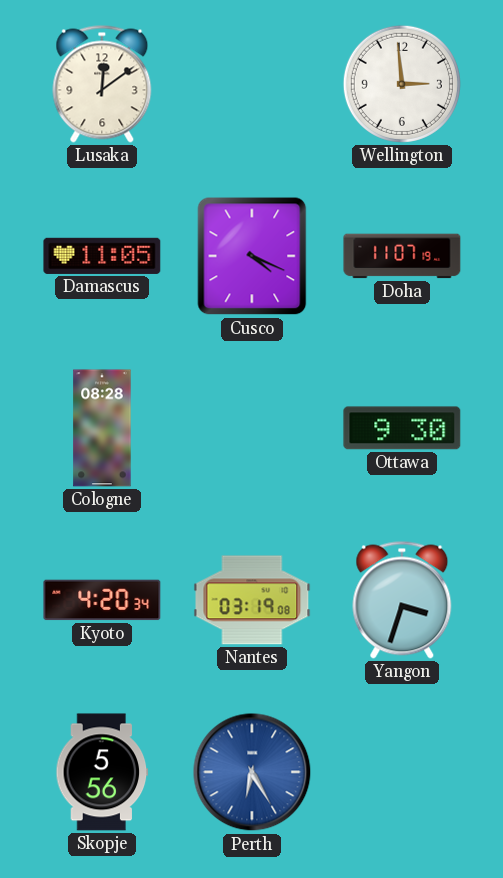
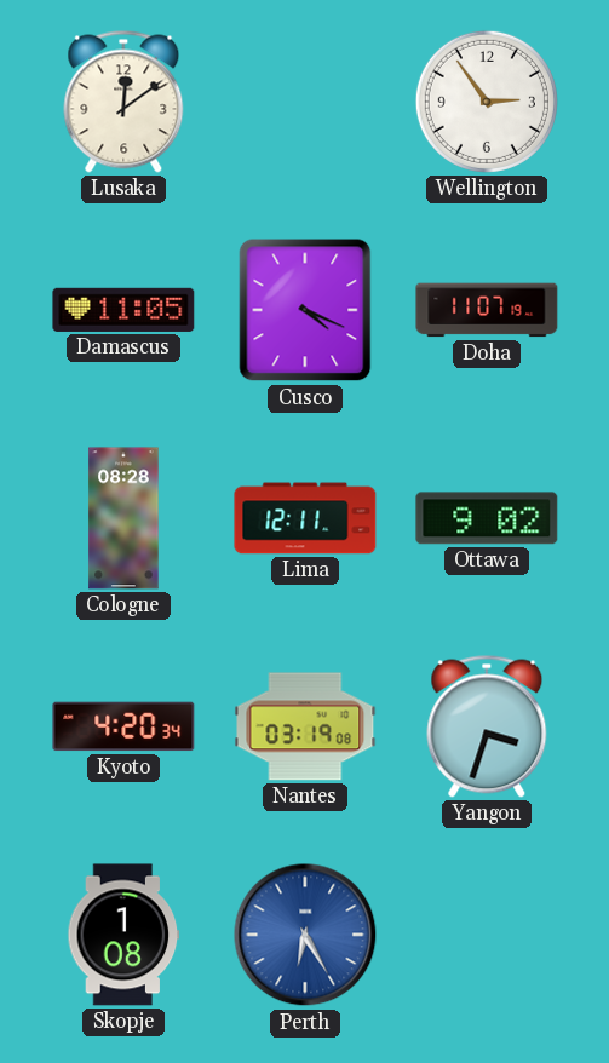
Wellington: 2:59 -> 2:54
Lima: none -> 12:11
Ottawa: 9:30 -> 9:02
Skopje: 5:56 -> 1:08
